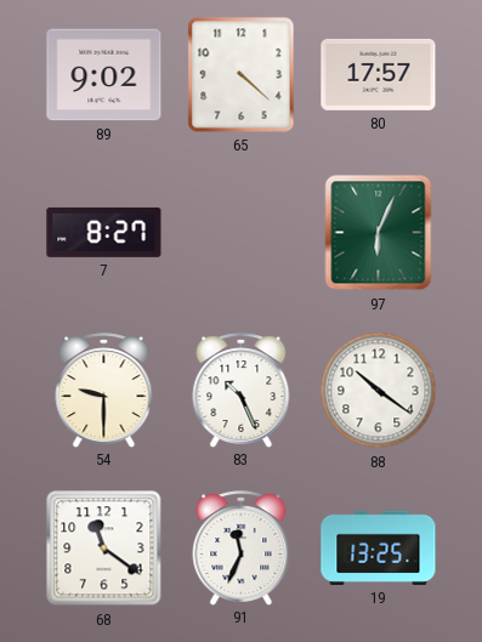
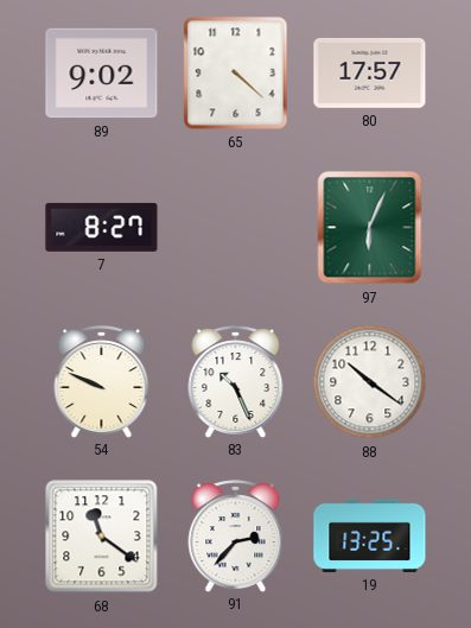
54: 9:30 -> 9:49
91: 11:34 -> 2:37
